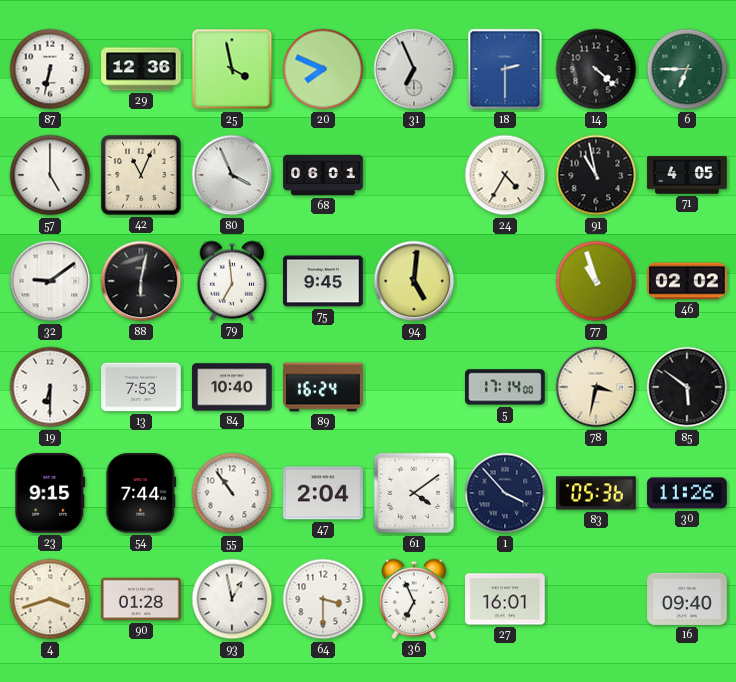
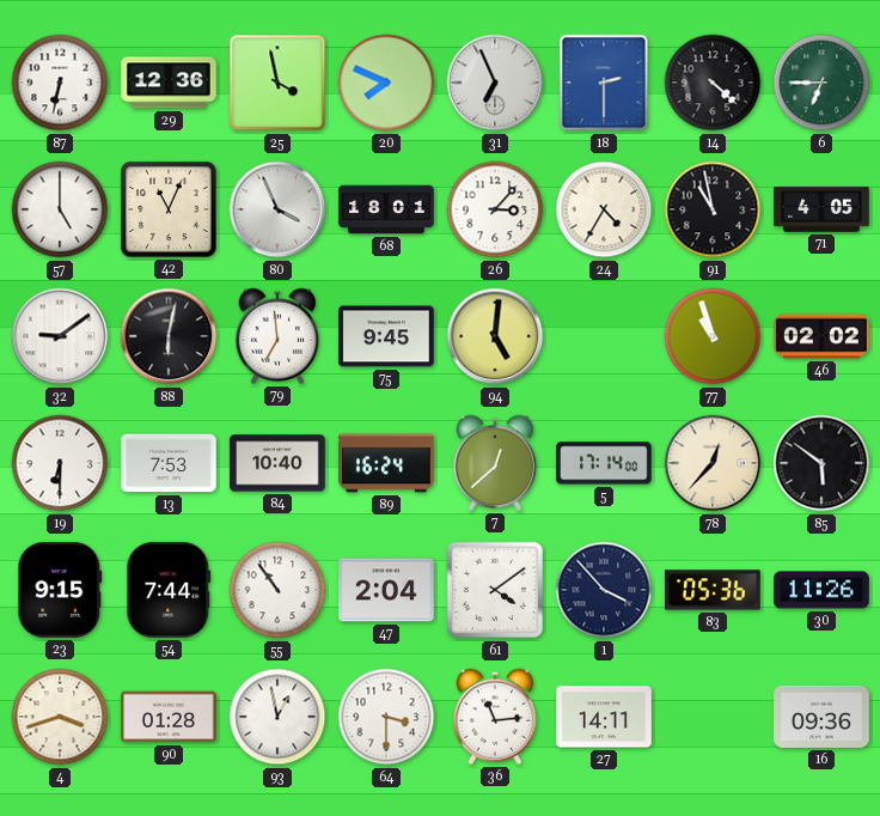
68: 06:01 -> 18:01
26: none -> 3:07
7: none -> 12:38
78: 3:32 -> 12:37
36: 6:56 -> 11:14
27: 16:01 -> 14:11
16: 09:40 -> 09:36
